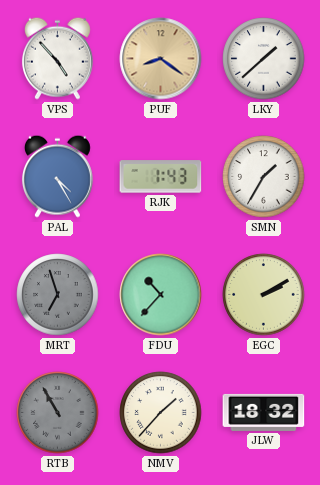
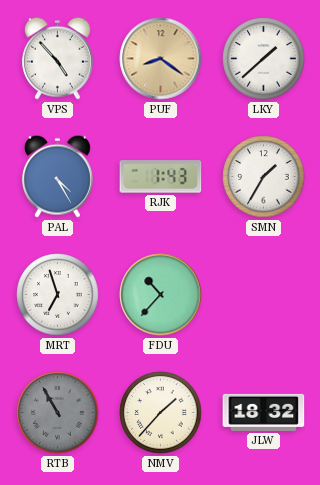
MRT dial: grey -> white
EGC: 2:10 -> none
